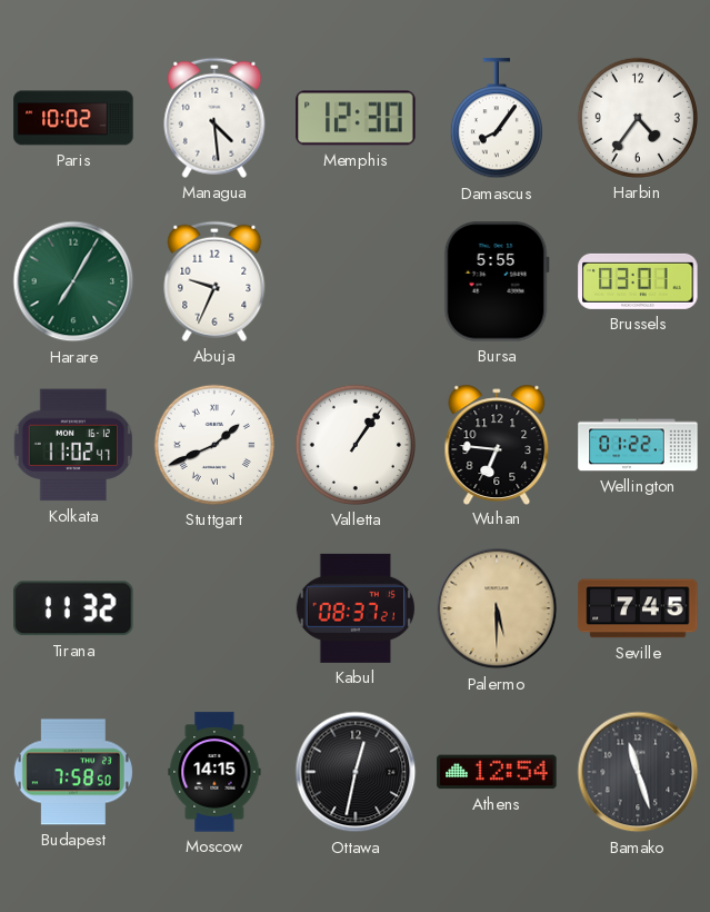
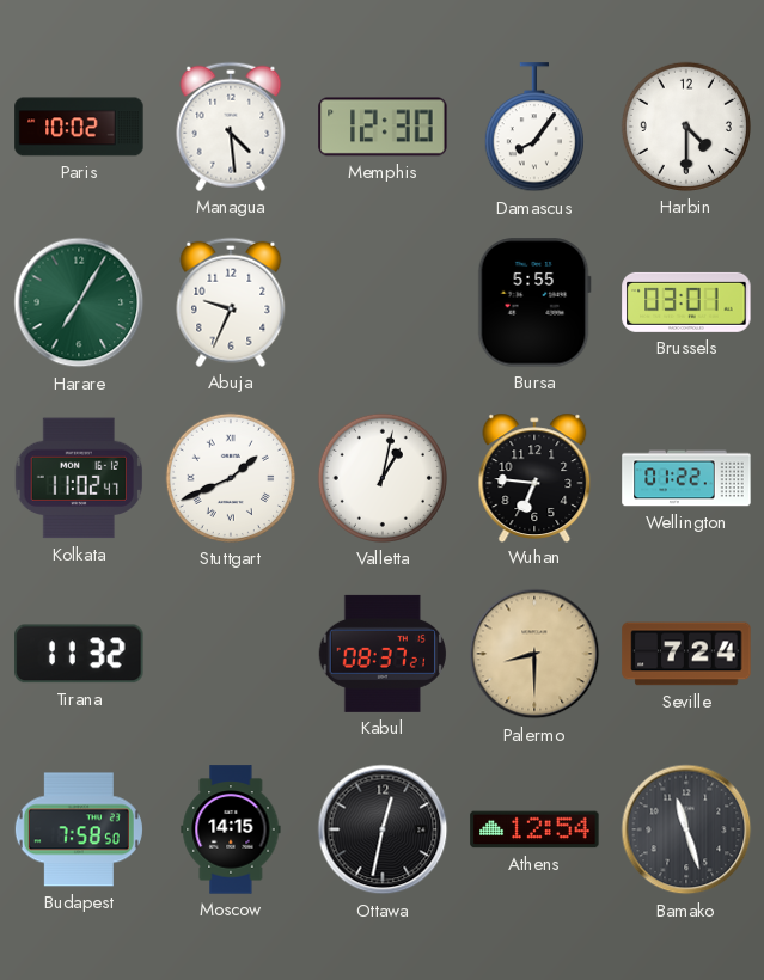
Harbin: 4:36 -> 4:30
Valletta: 1:06 -> 1:02
Palermo: 5:30 -> 8:30
Seville: 7:45 -> 7:24
